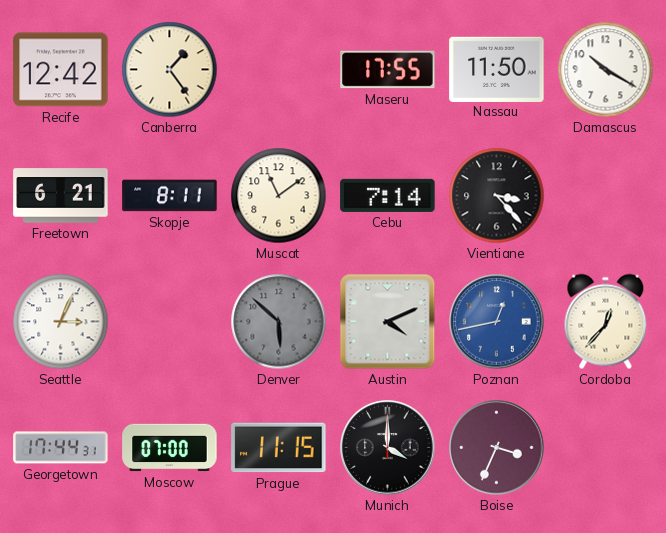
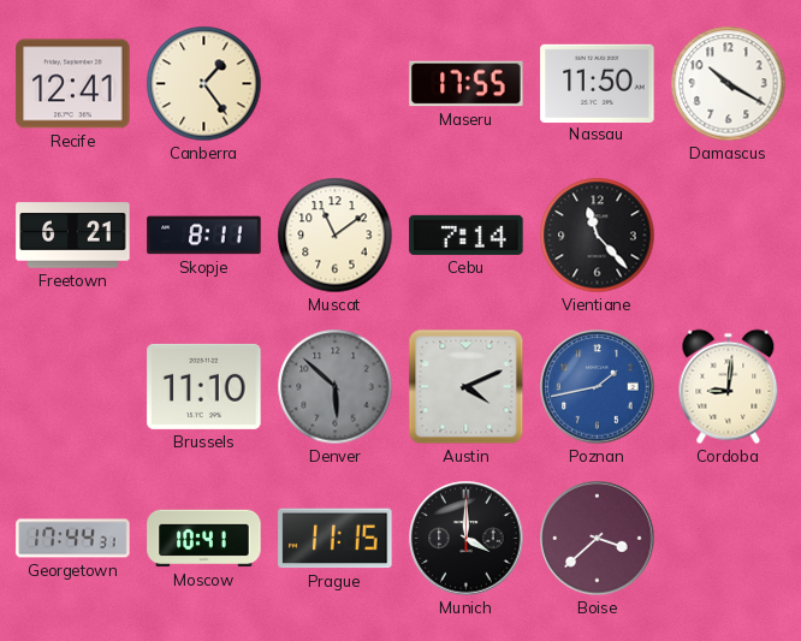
Recife: 12:42 -> 12:41
Vientiane: 3:23 -> 11:23
Seattle: 3:04 -> none
Brussels: none -> 11:10
Poznan: 12:43 -> 1:43
Cordoba: 12:37 -> 9:01
Moscow: 07:00 -> 10:41
Boise: 3:34 -> 3:38
